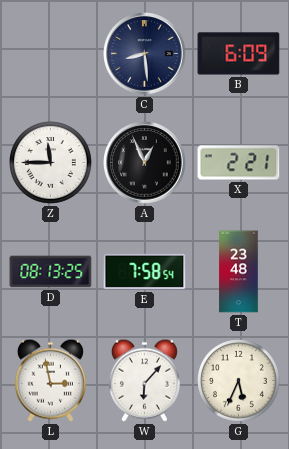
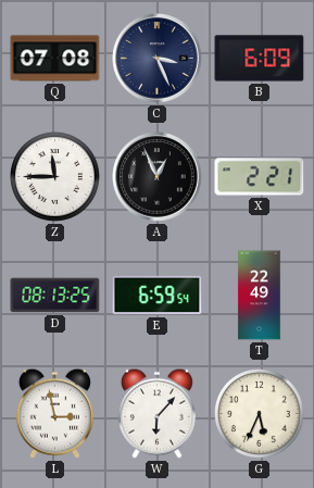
Q: none -> 07:08
C: 8:29 -> 3:26
E: 7:58 -> 6:59
T: 23:48 -> 22:49
